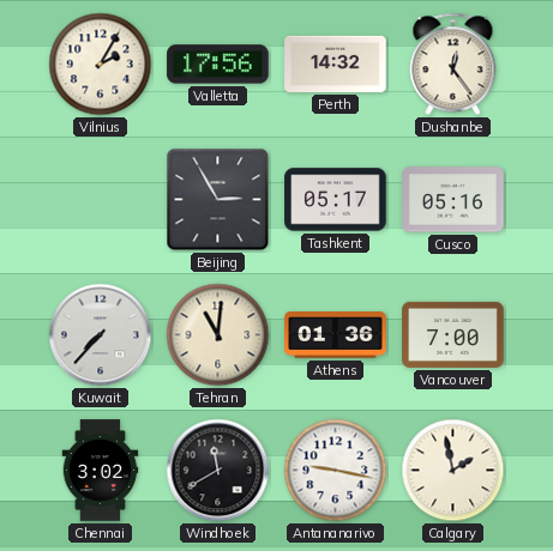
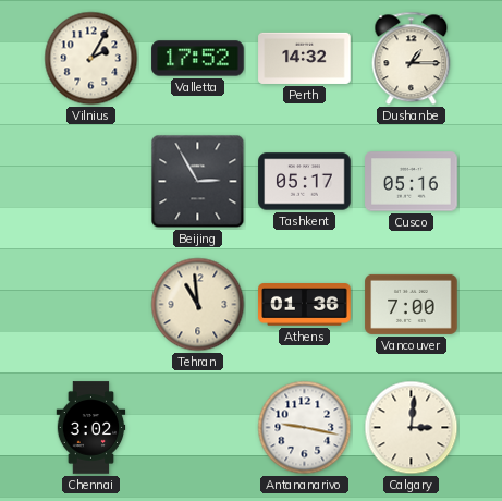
Valletta: 17:56 -> 17:52
Dushanbe: 12:24 -> 1:15
Kuwait: 7:37 -> none
Tehran: 11:01 -> 10:59
Windhoek: 11:40 -> none
Calgary: 1:58 -> 3:01
